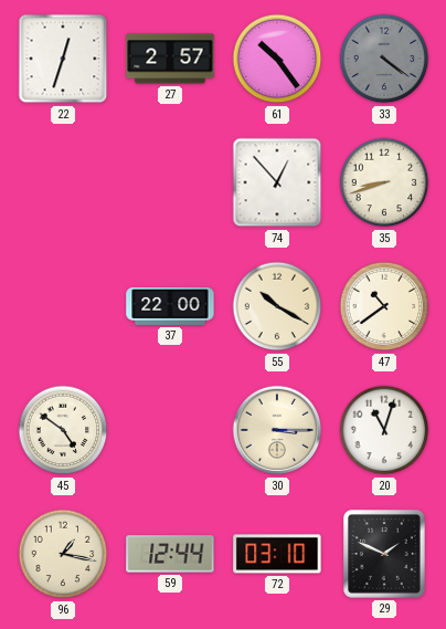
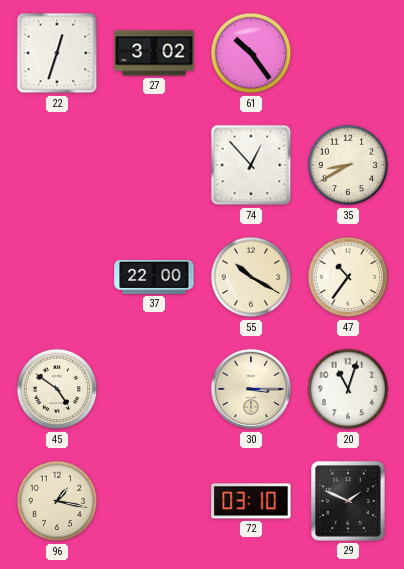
27: 2:57 -> 3:02
33: 4:21 -> none
35: 8:42 -> 8:40
47: 10:39 -> 10:36
59: 12:44 -> none
